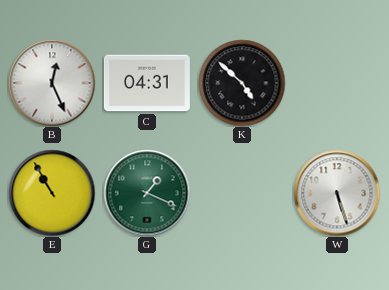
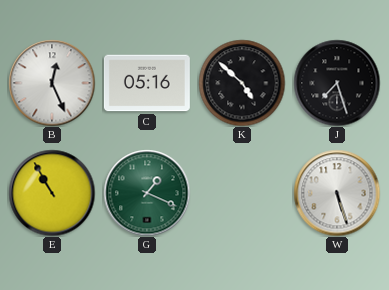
C: 04:31 -> 05:16
J: none -> 7:27
